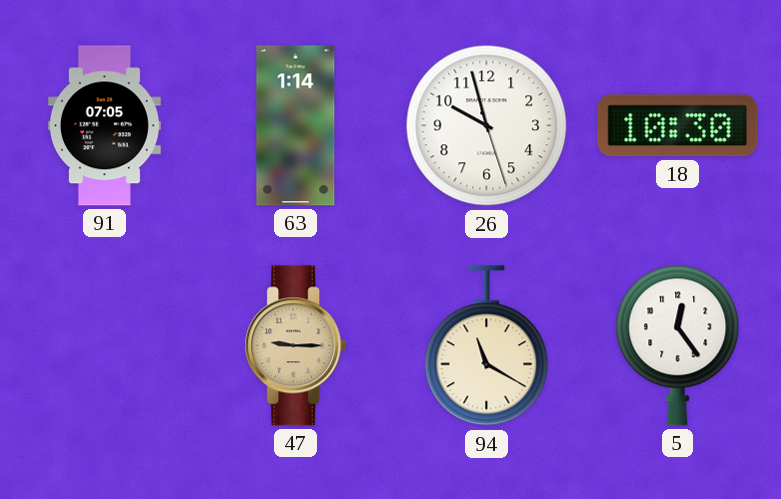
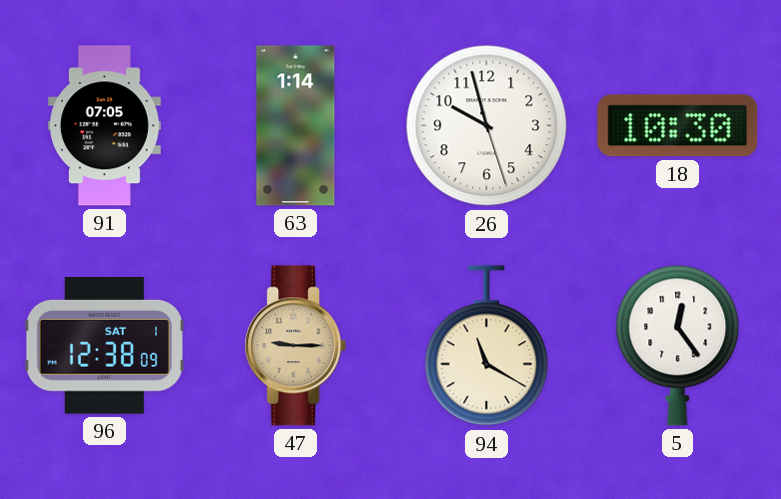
96: none -> 12:38
